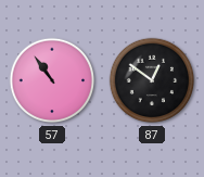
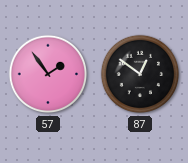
57: 10:54 -> 1:54
